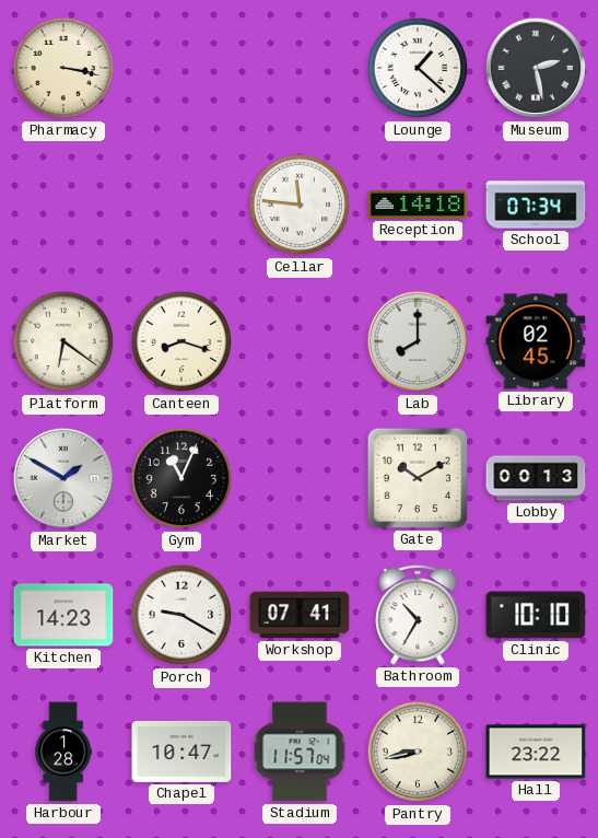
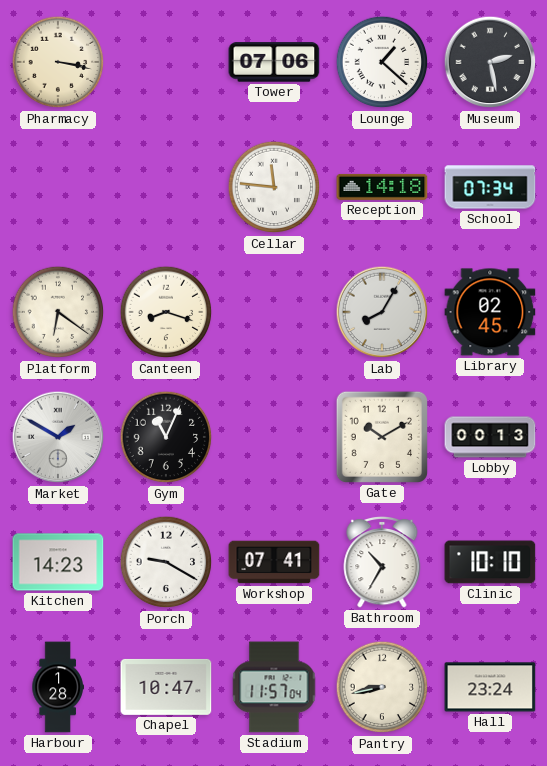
Tower: none -> 07:06
Lab: 8:00 -> 8:05
Hall: 23:22 -> 23:24
